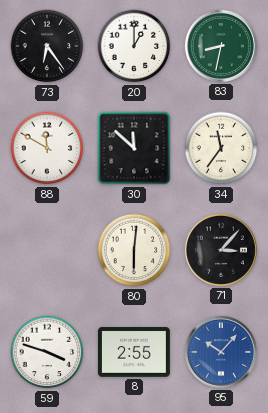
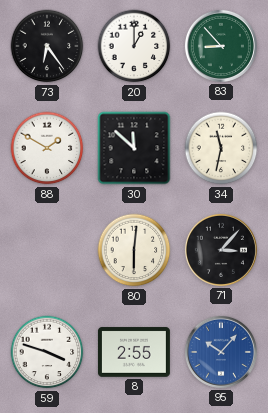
83: 8:32 -> 8:53
88: 11:50 -> 1:50
34: 11:36 -> 11:32
